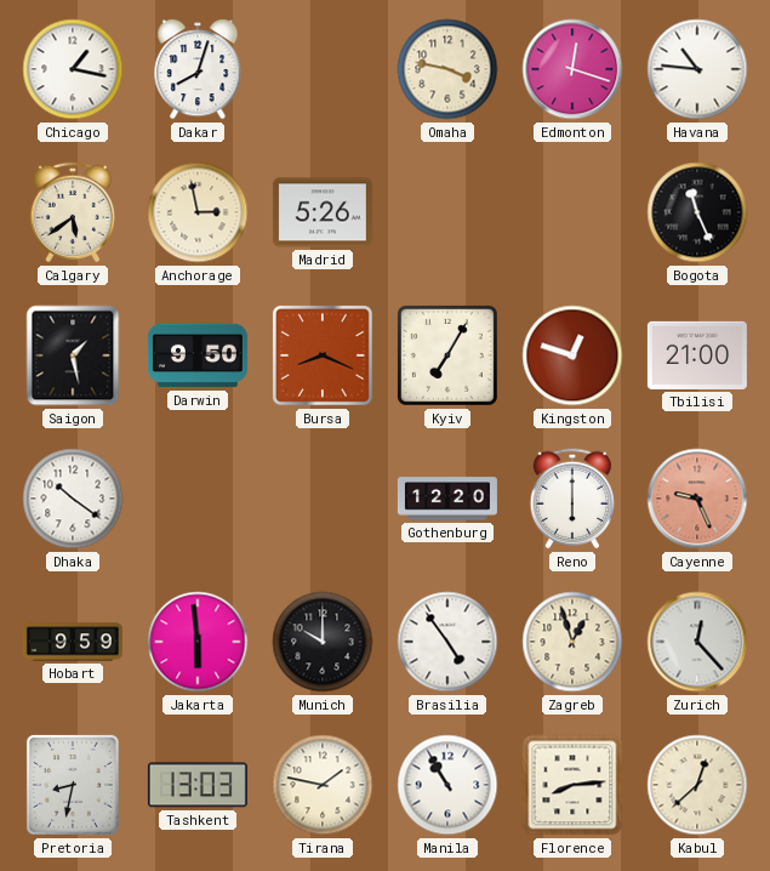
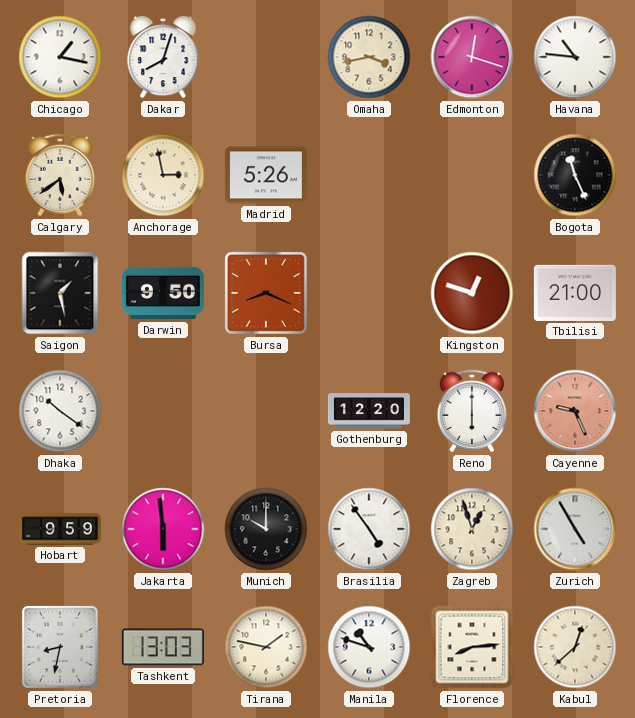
Omaha: 3:47 -> 3:43
Kyiv: 7:05 -> none
Zurich: 12:23 -> 4:55
Manila: 10:55 -> 10:48
